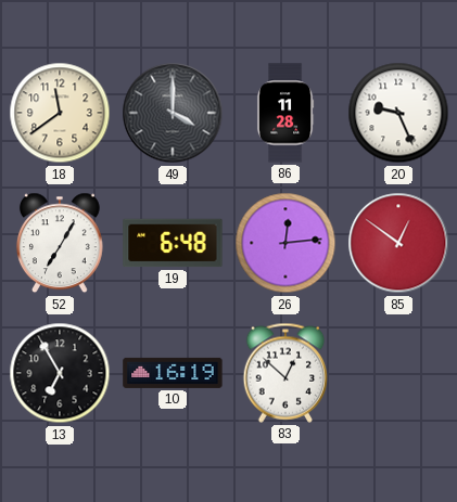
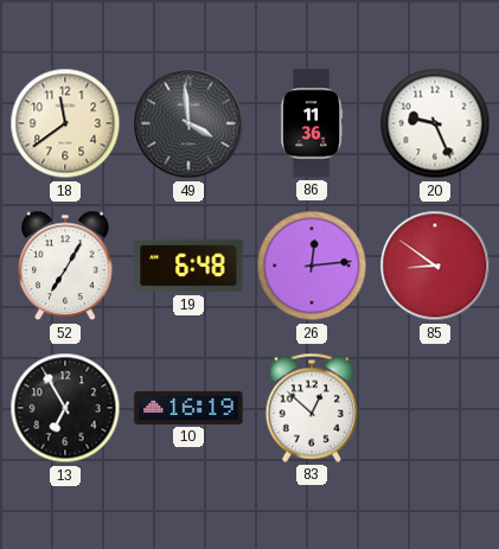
49: 4:00 -> 3:59
86: 11:28 -> 11:36
85: 12:51 -> 8:51
